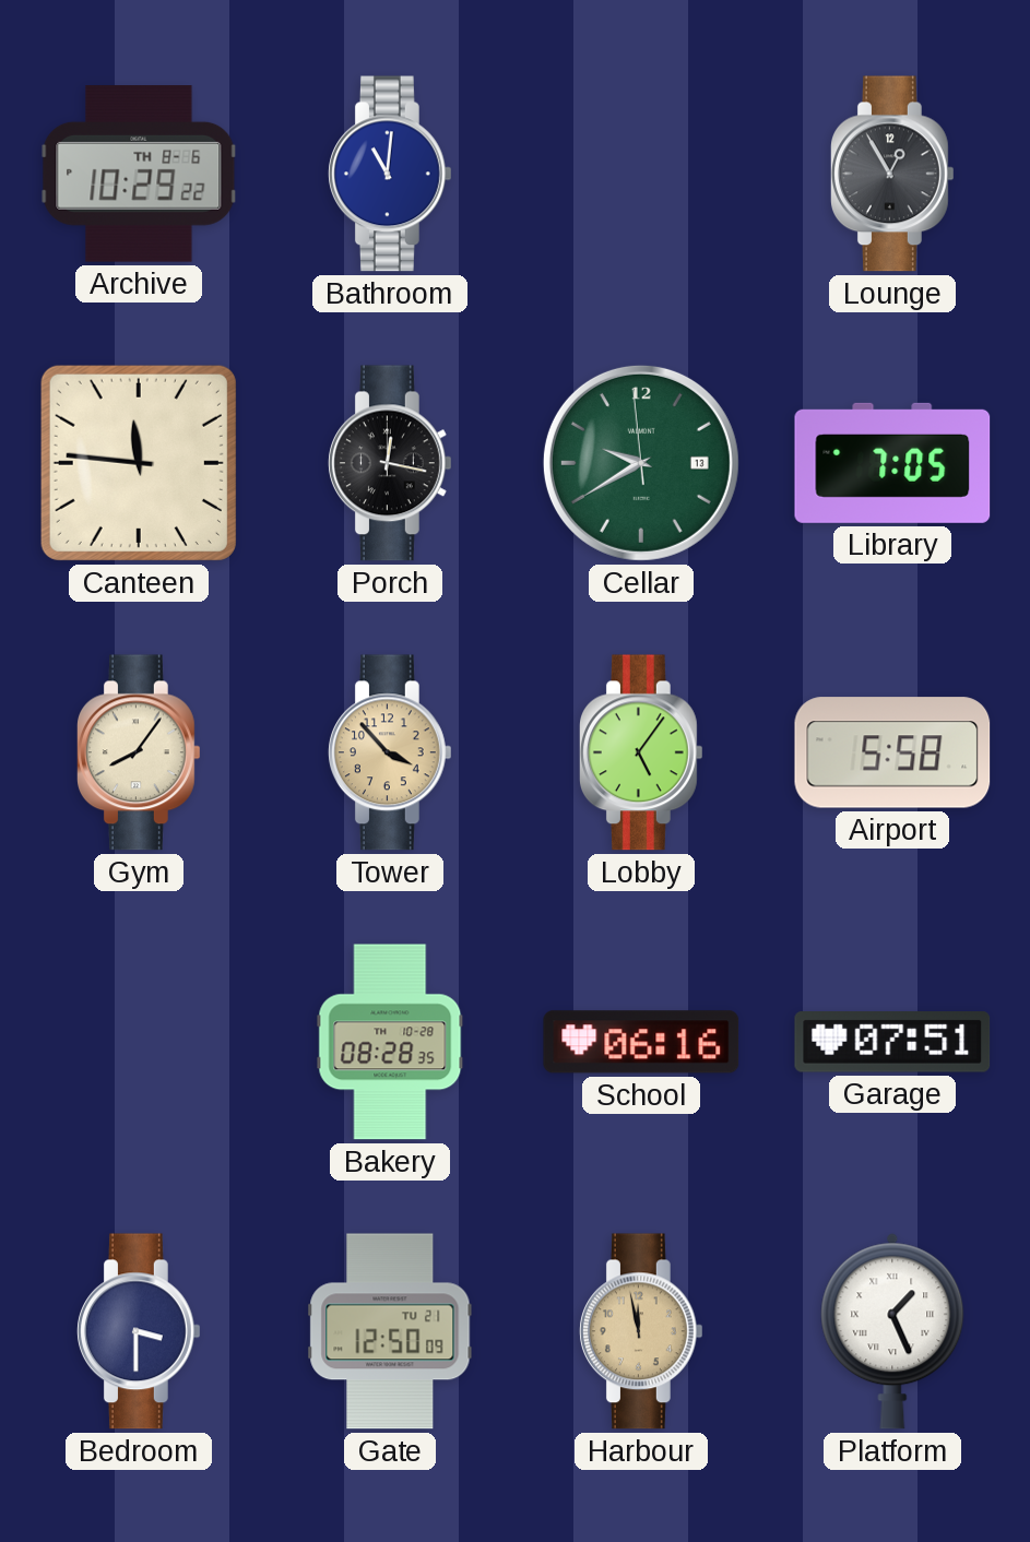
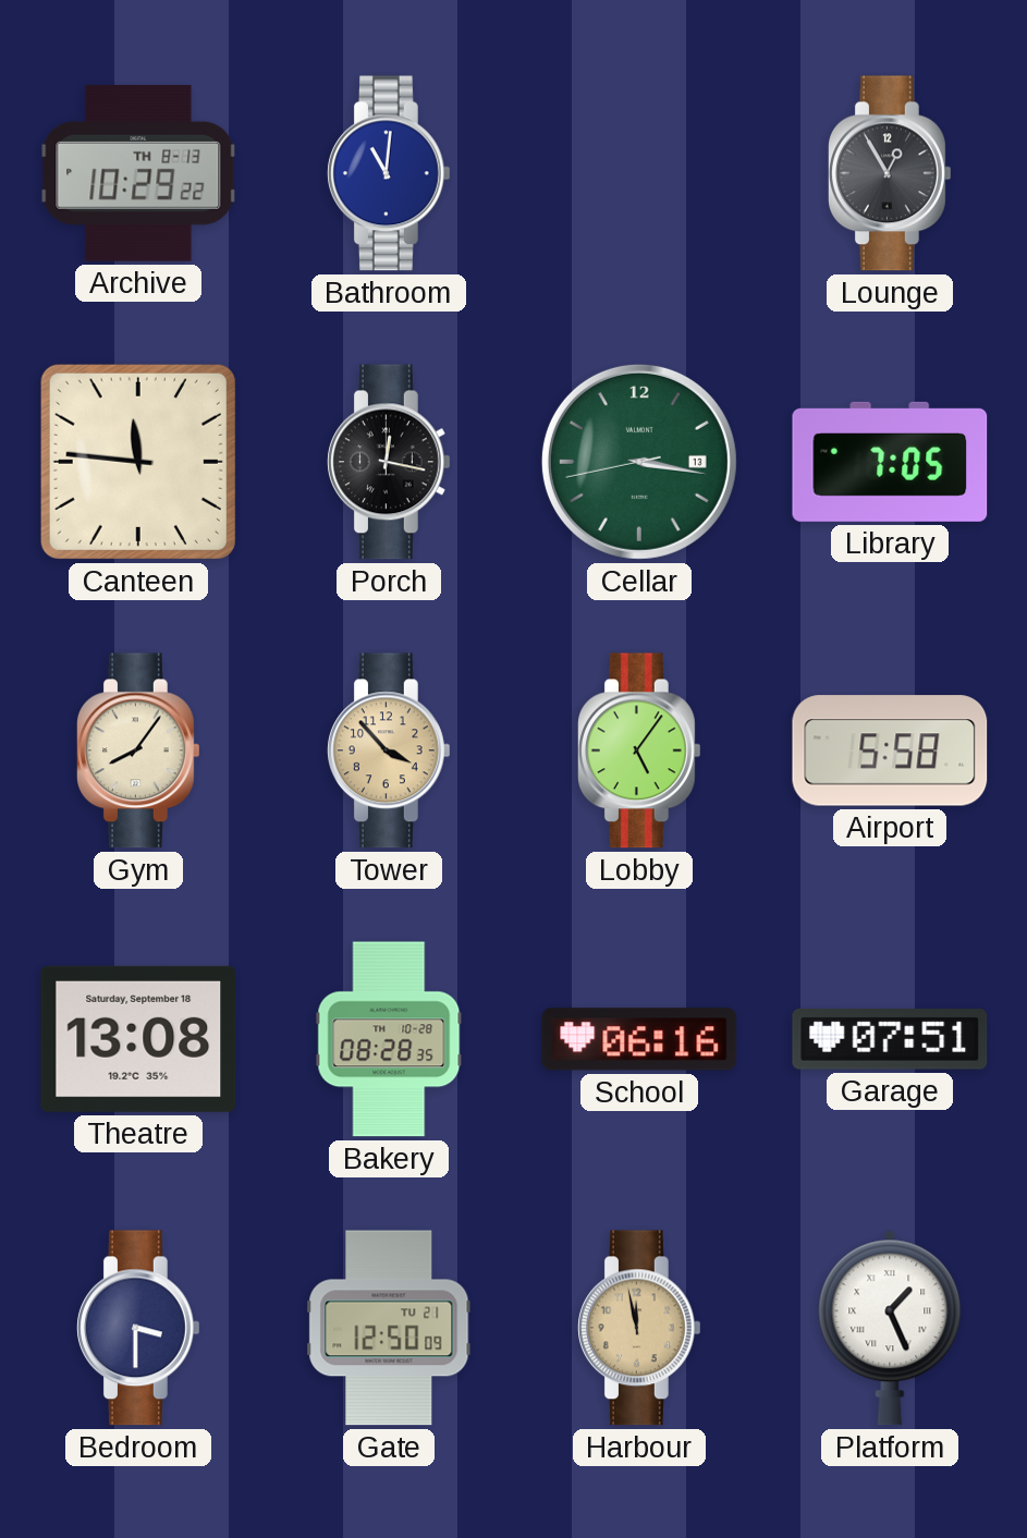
Archive date: TH 8-6 -> TH 8-13
Cellar: 9:39 -> 3:16
Theatre: none -> 13:08
